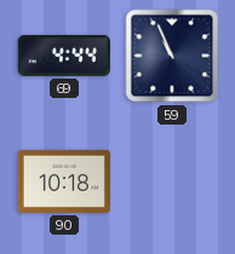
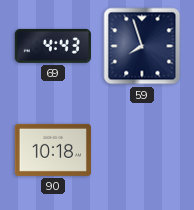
69: 4:44 -> 4:43
59: 10:56 -> 7:57
